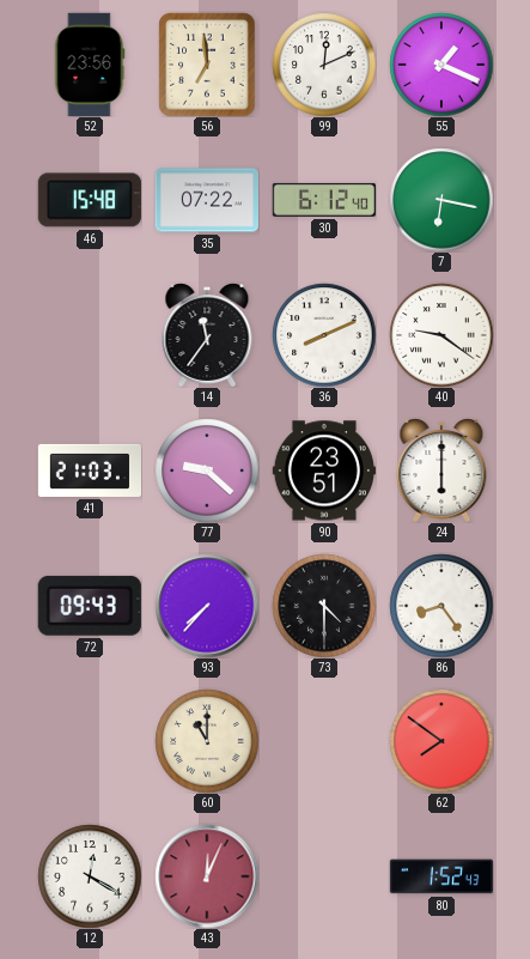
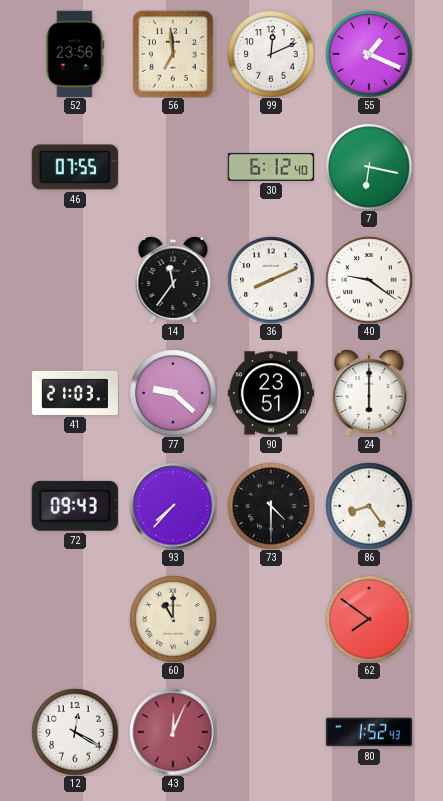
46: 15:48 -> 07:55
35: 07:22 -> none
